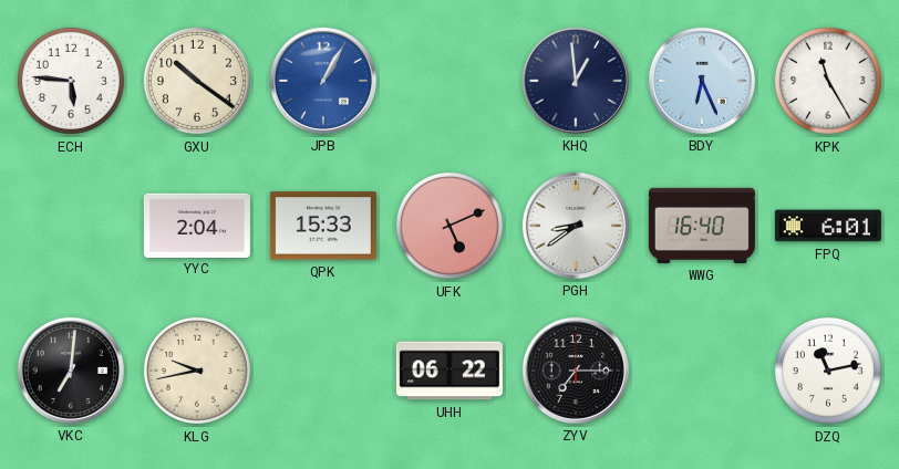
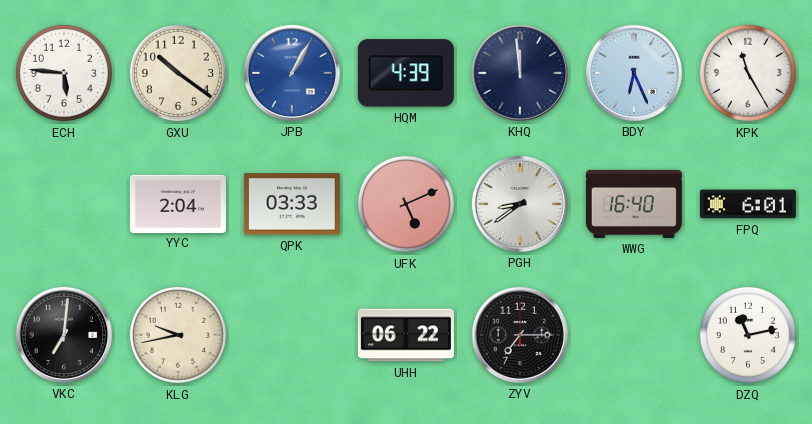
HQM: none -> 4:39
KHQ: 12:59 -> 11:59
QPK: 15:33 -> 03:33
